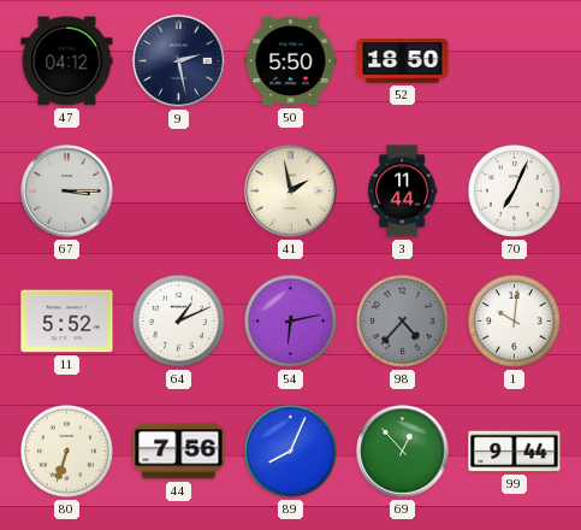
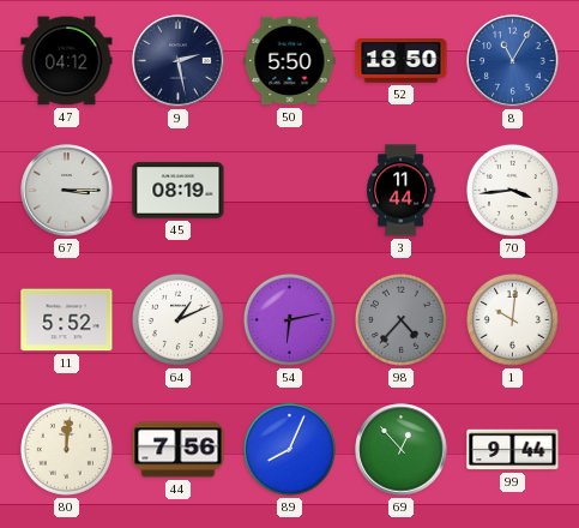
8: none -> 11:05
45: none -> 08:19
41: 1:58 -> none
70: 7:04 -> 3:44
80: 6:33 -> 12:01
